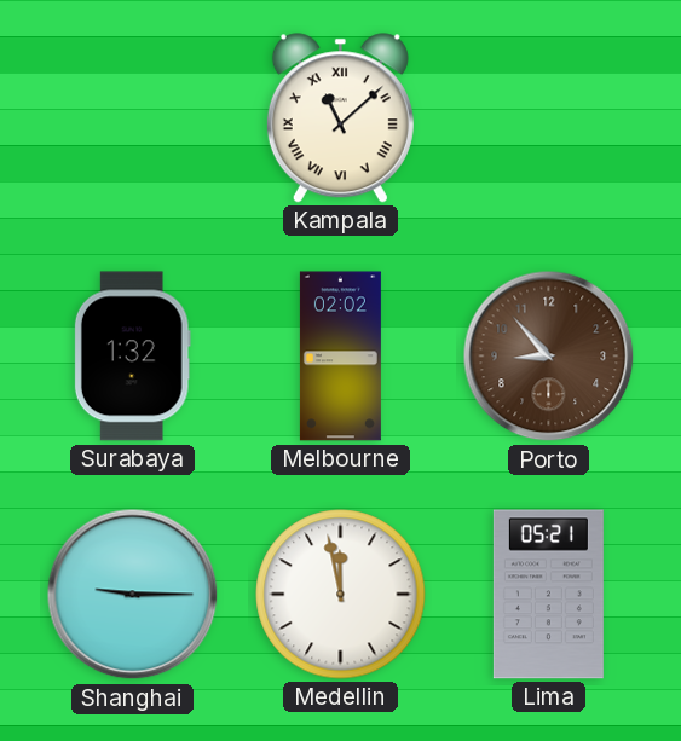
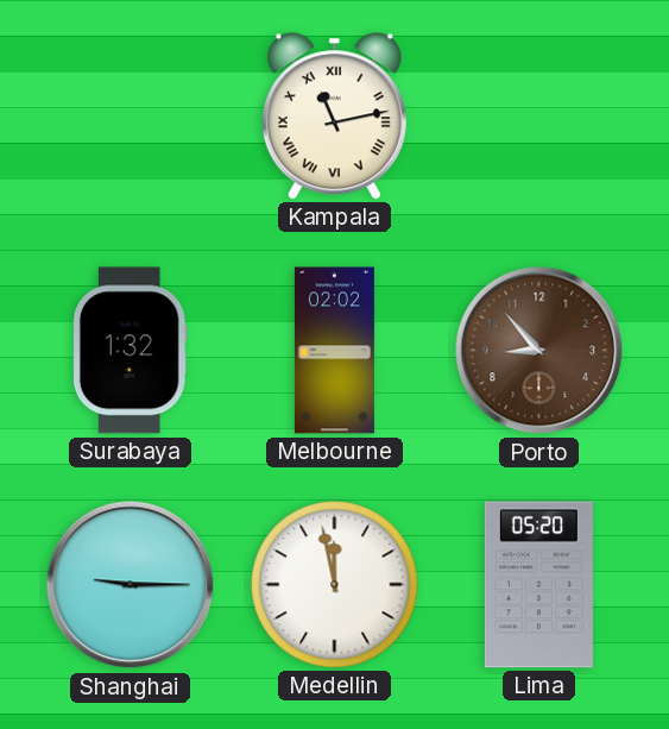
Kampala: 11:08 -> 11:13
Lima: 05:21 -> 05:20
